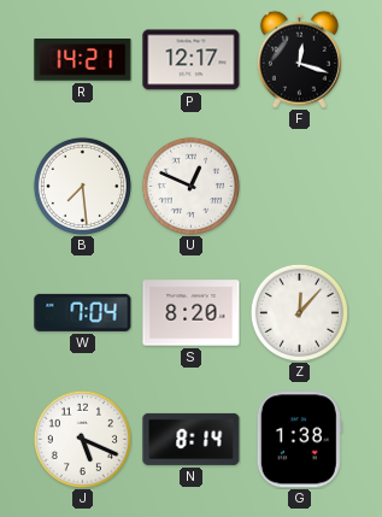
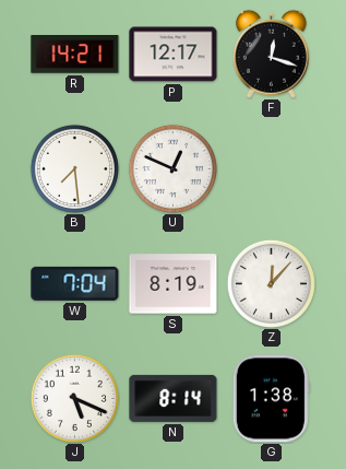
S: 8:20 -> 8:19
